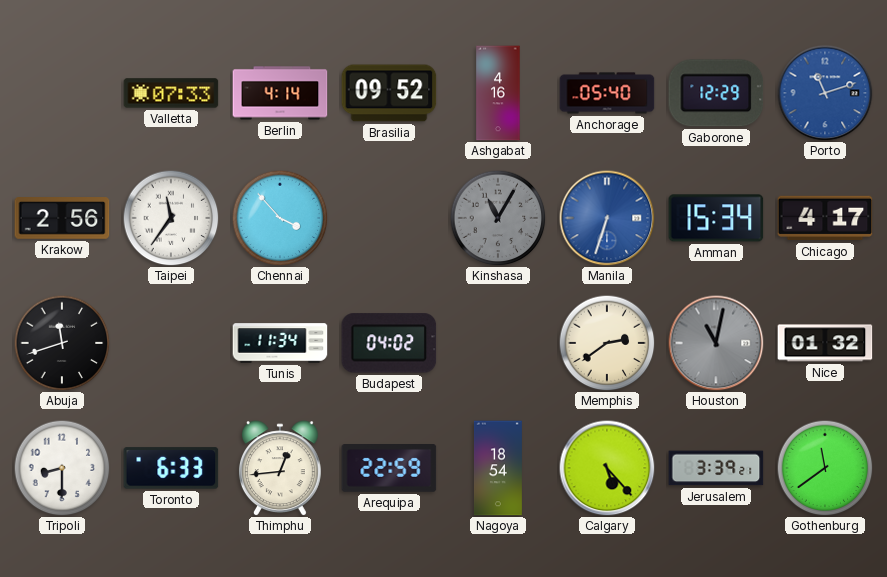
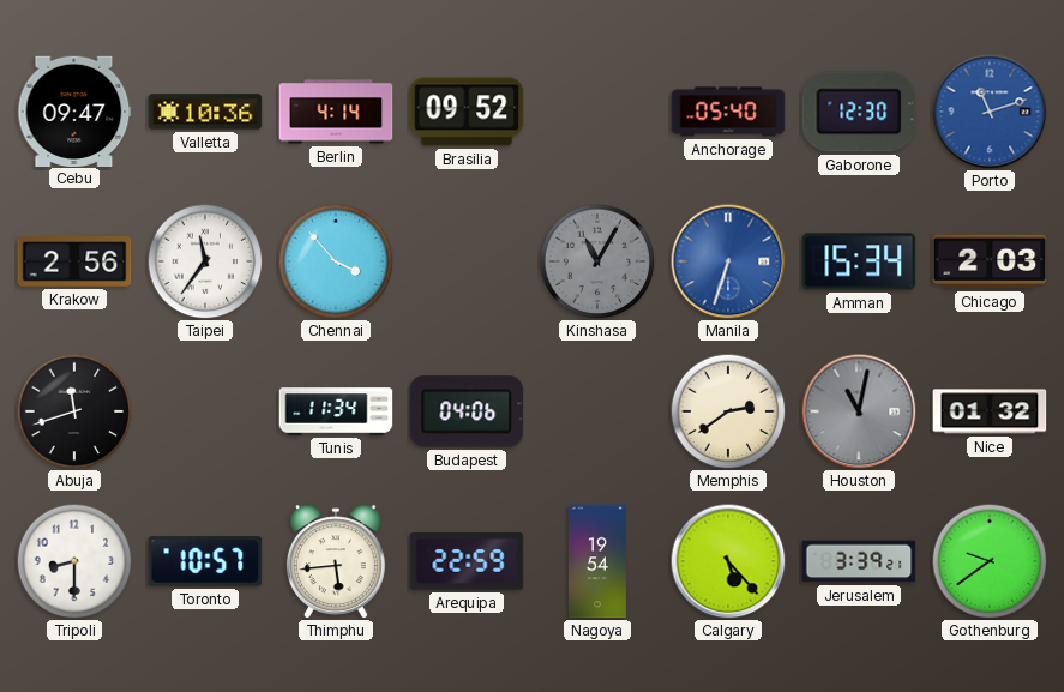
Cebu: none -> 09:47
Valletta: 07:33 -> 10:36
Ashgabat: 4:16 -> none
Gaborone: 12:29 -> 12:30
Chicago: 4:17 -> 2:03
Budapest: 04:02 -> 04:06
Toronto: 6:33 -> 10:57
Thimphu: 12:44 -> 5:44
Nagoya: 18:54 -> 19:54
Gothenburg: 11:39 -> 9:39
